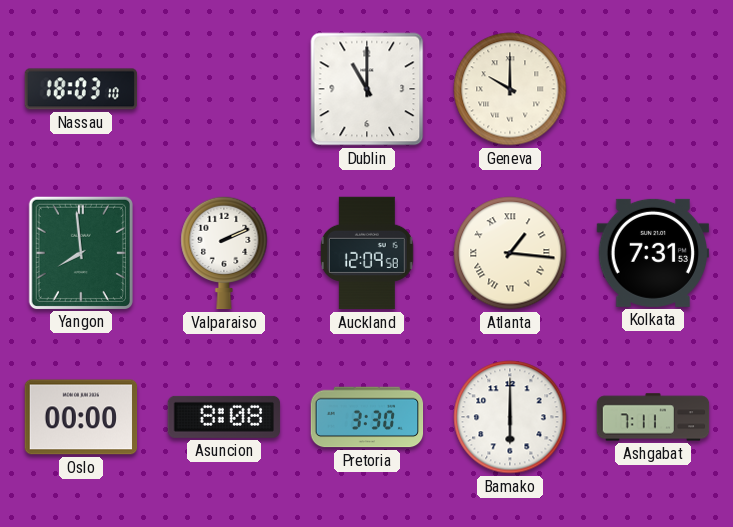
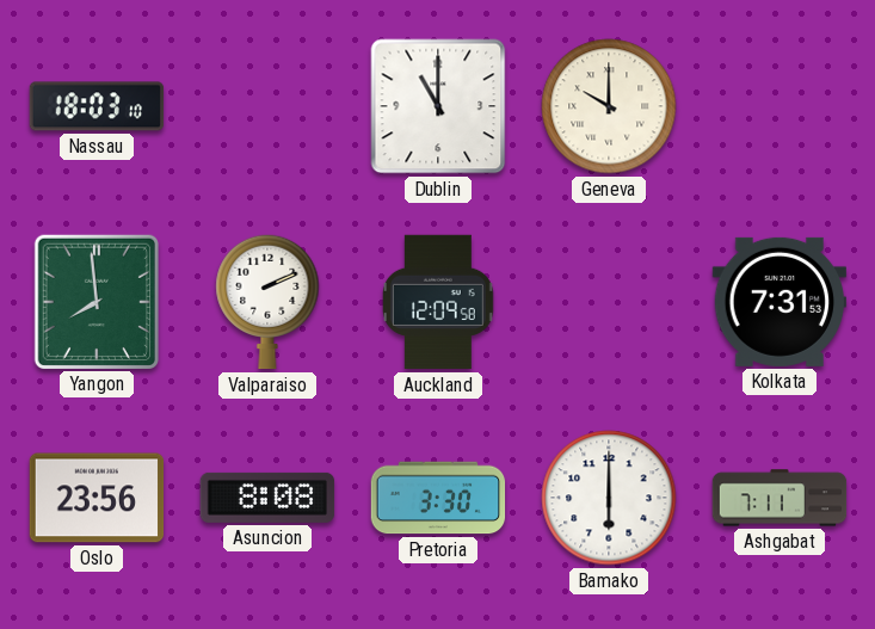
Atlanta: 1:16 -> none
Oslo: 00:00 -> 23:56
